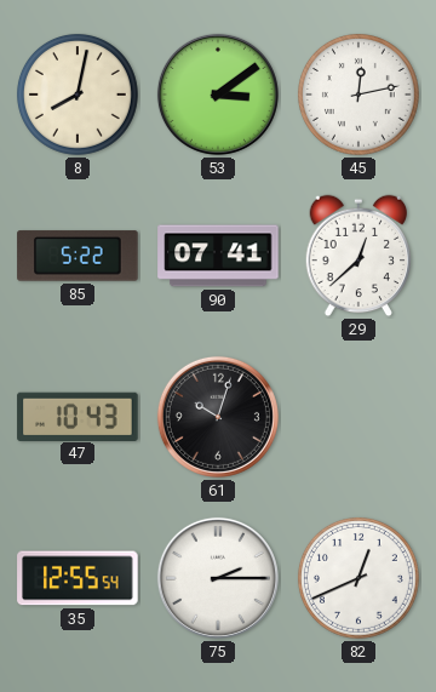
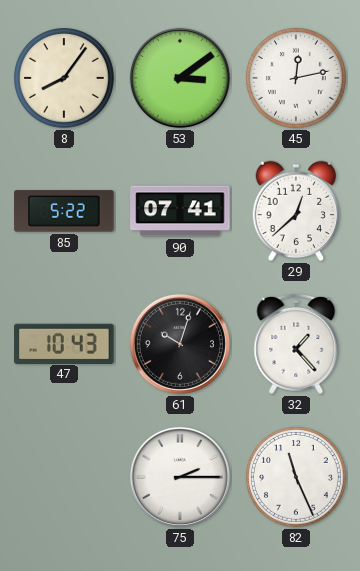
8: 8:02 -> 8:06
32: none -> 1:23
35: 12:55 -> none
82: 12:41 -> 11:26
